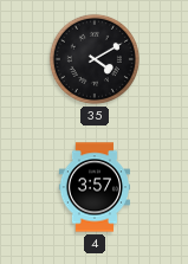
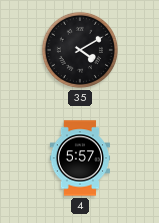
4: 3:57 -> 5:57
